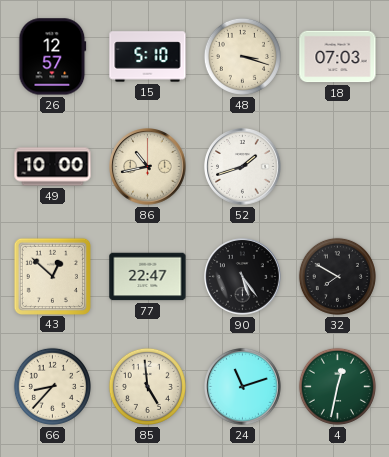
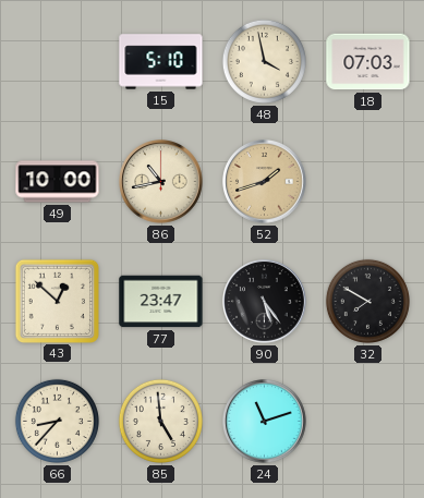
26: 12:57 -> none
48: 3:18 -> 3:58
52 dial: white -> champagne
77: 22:47 -> 23:47
4: 12:32 -> none
